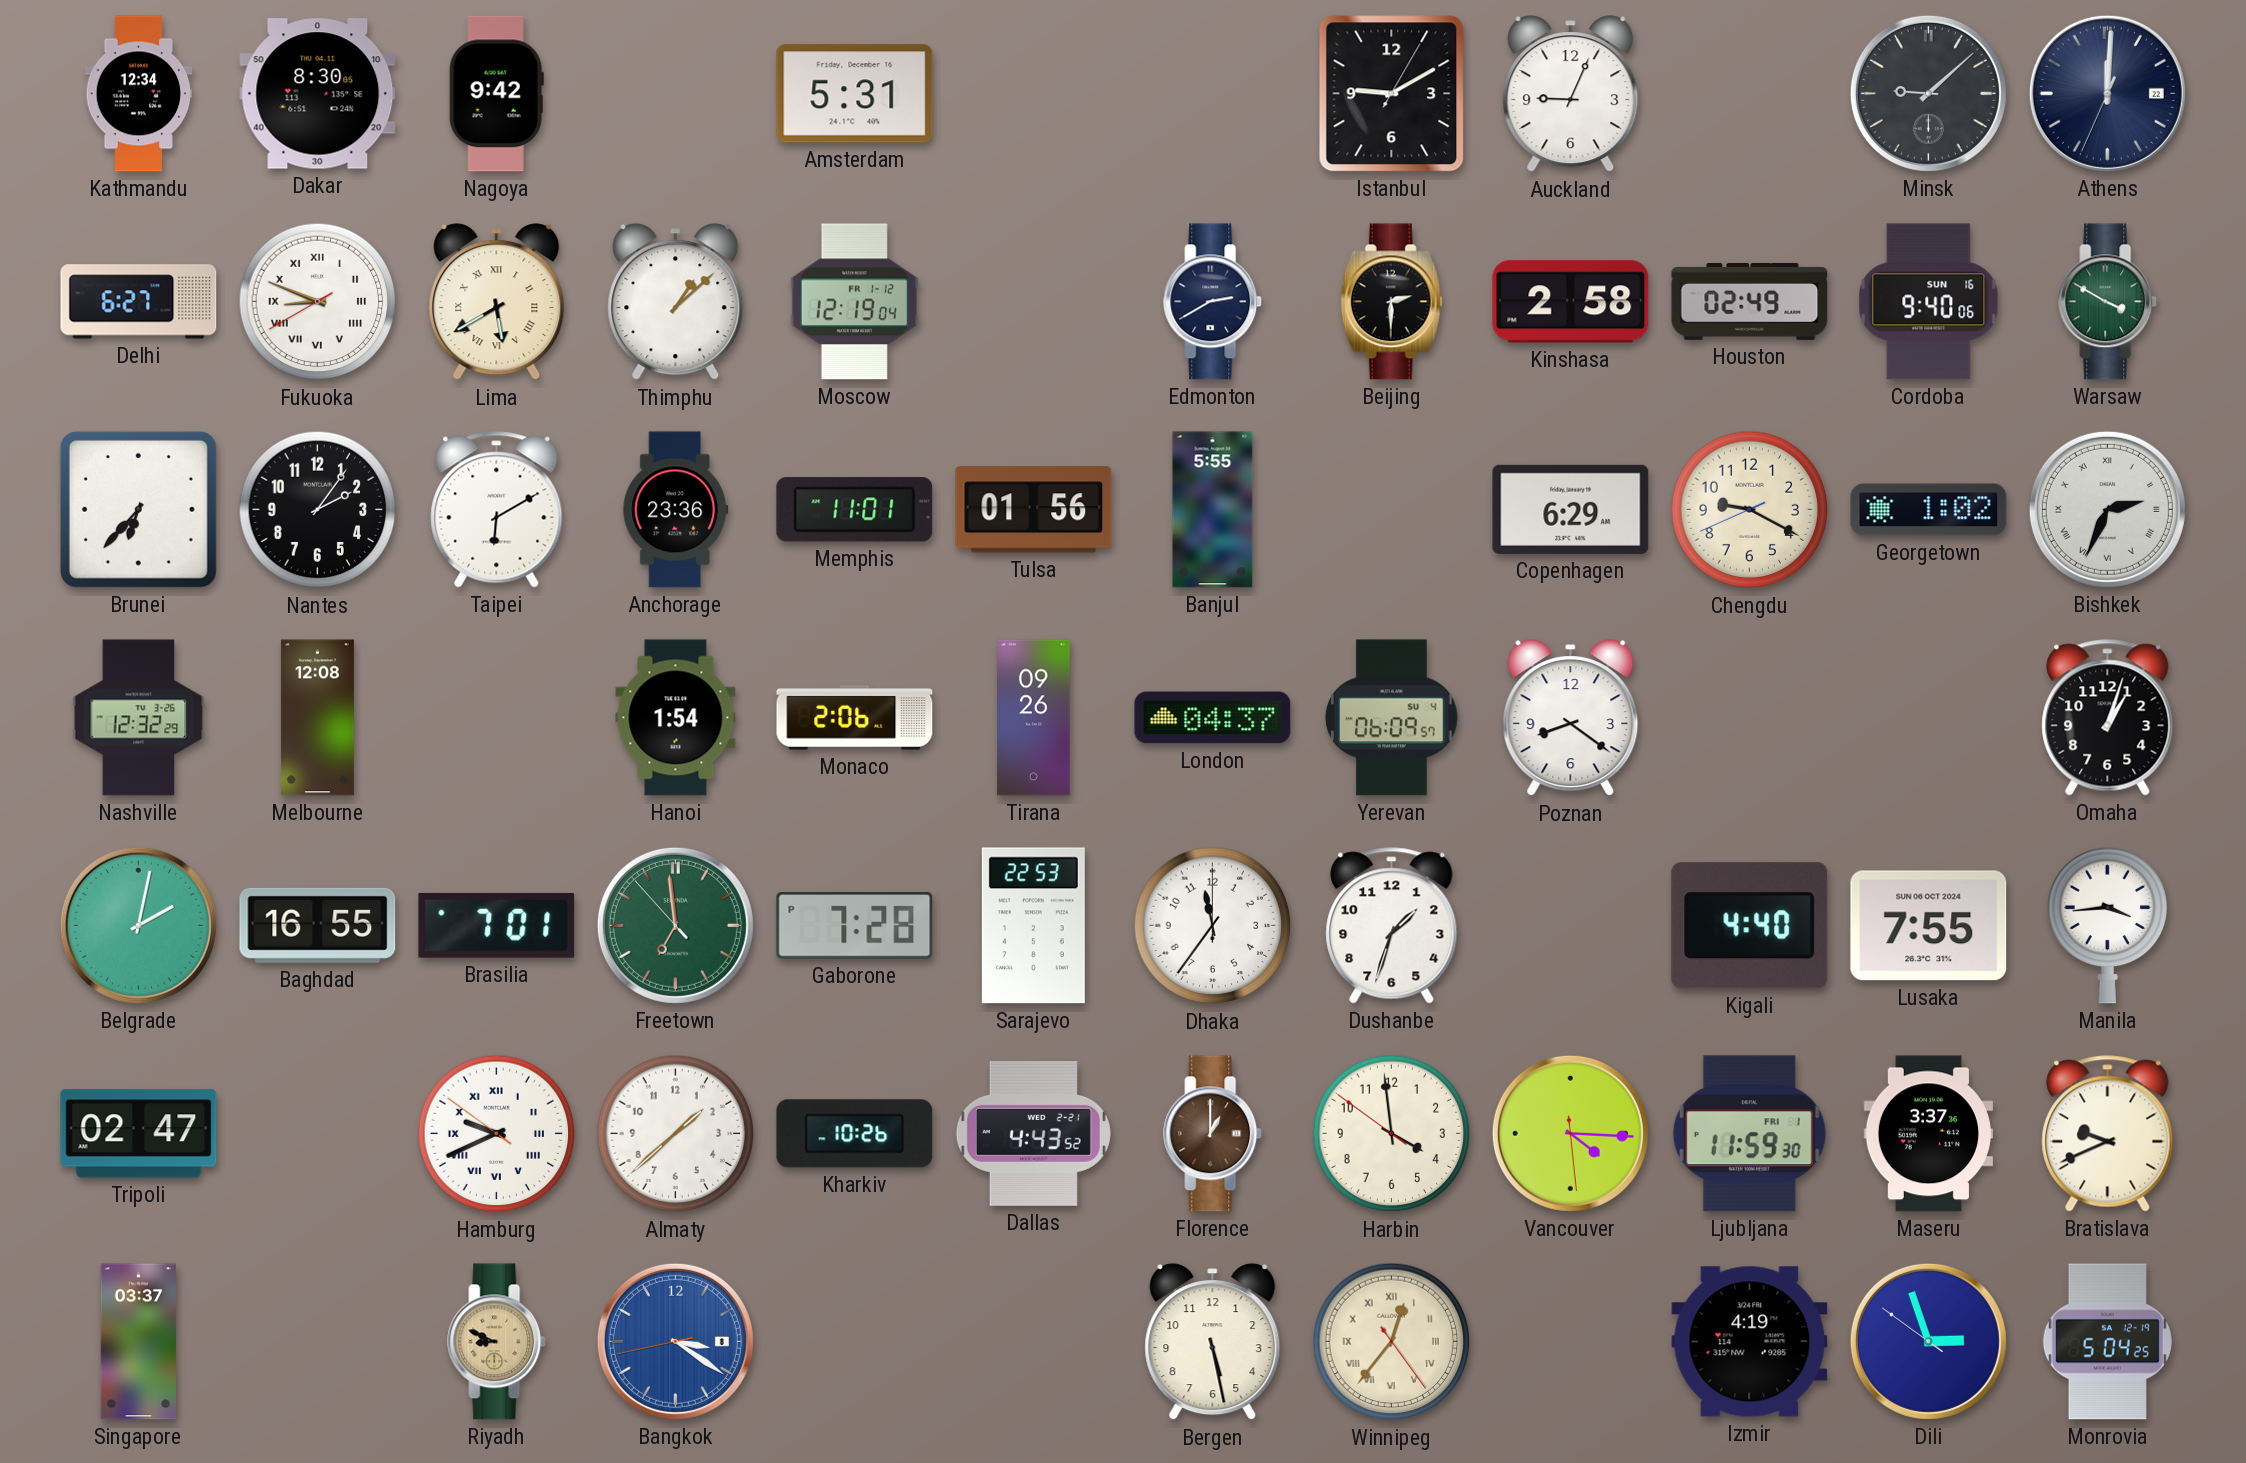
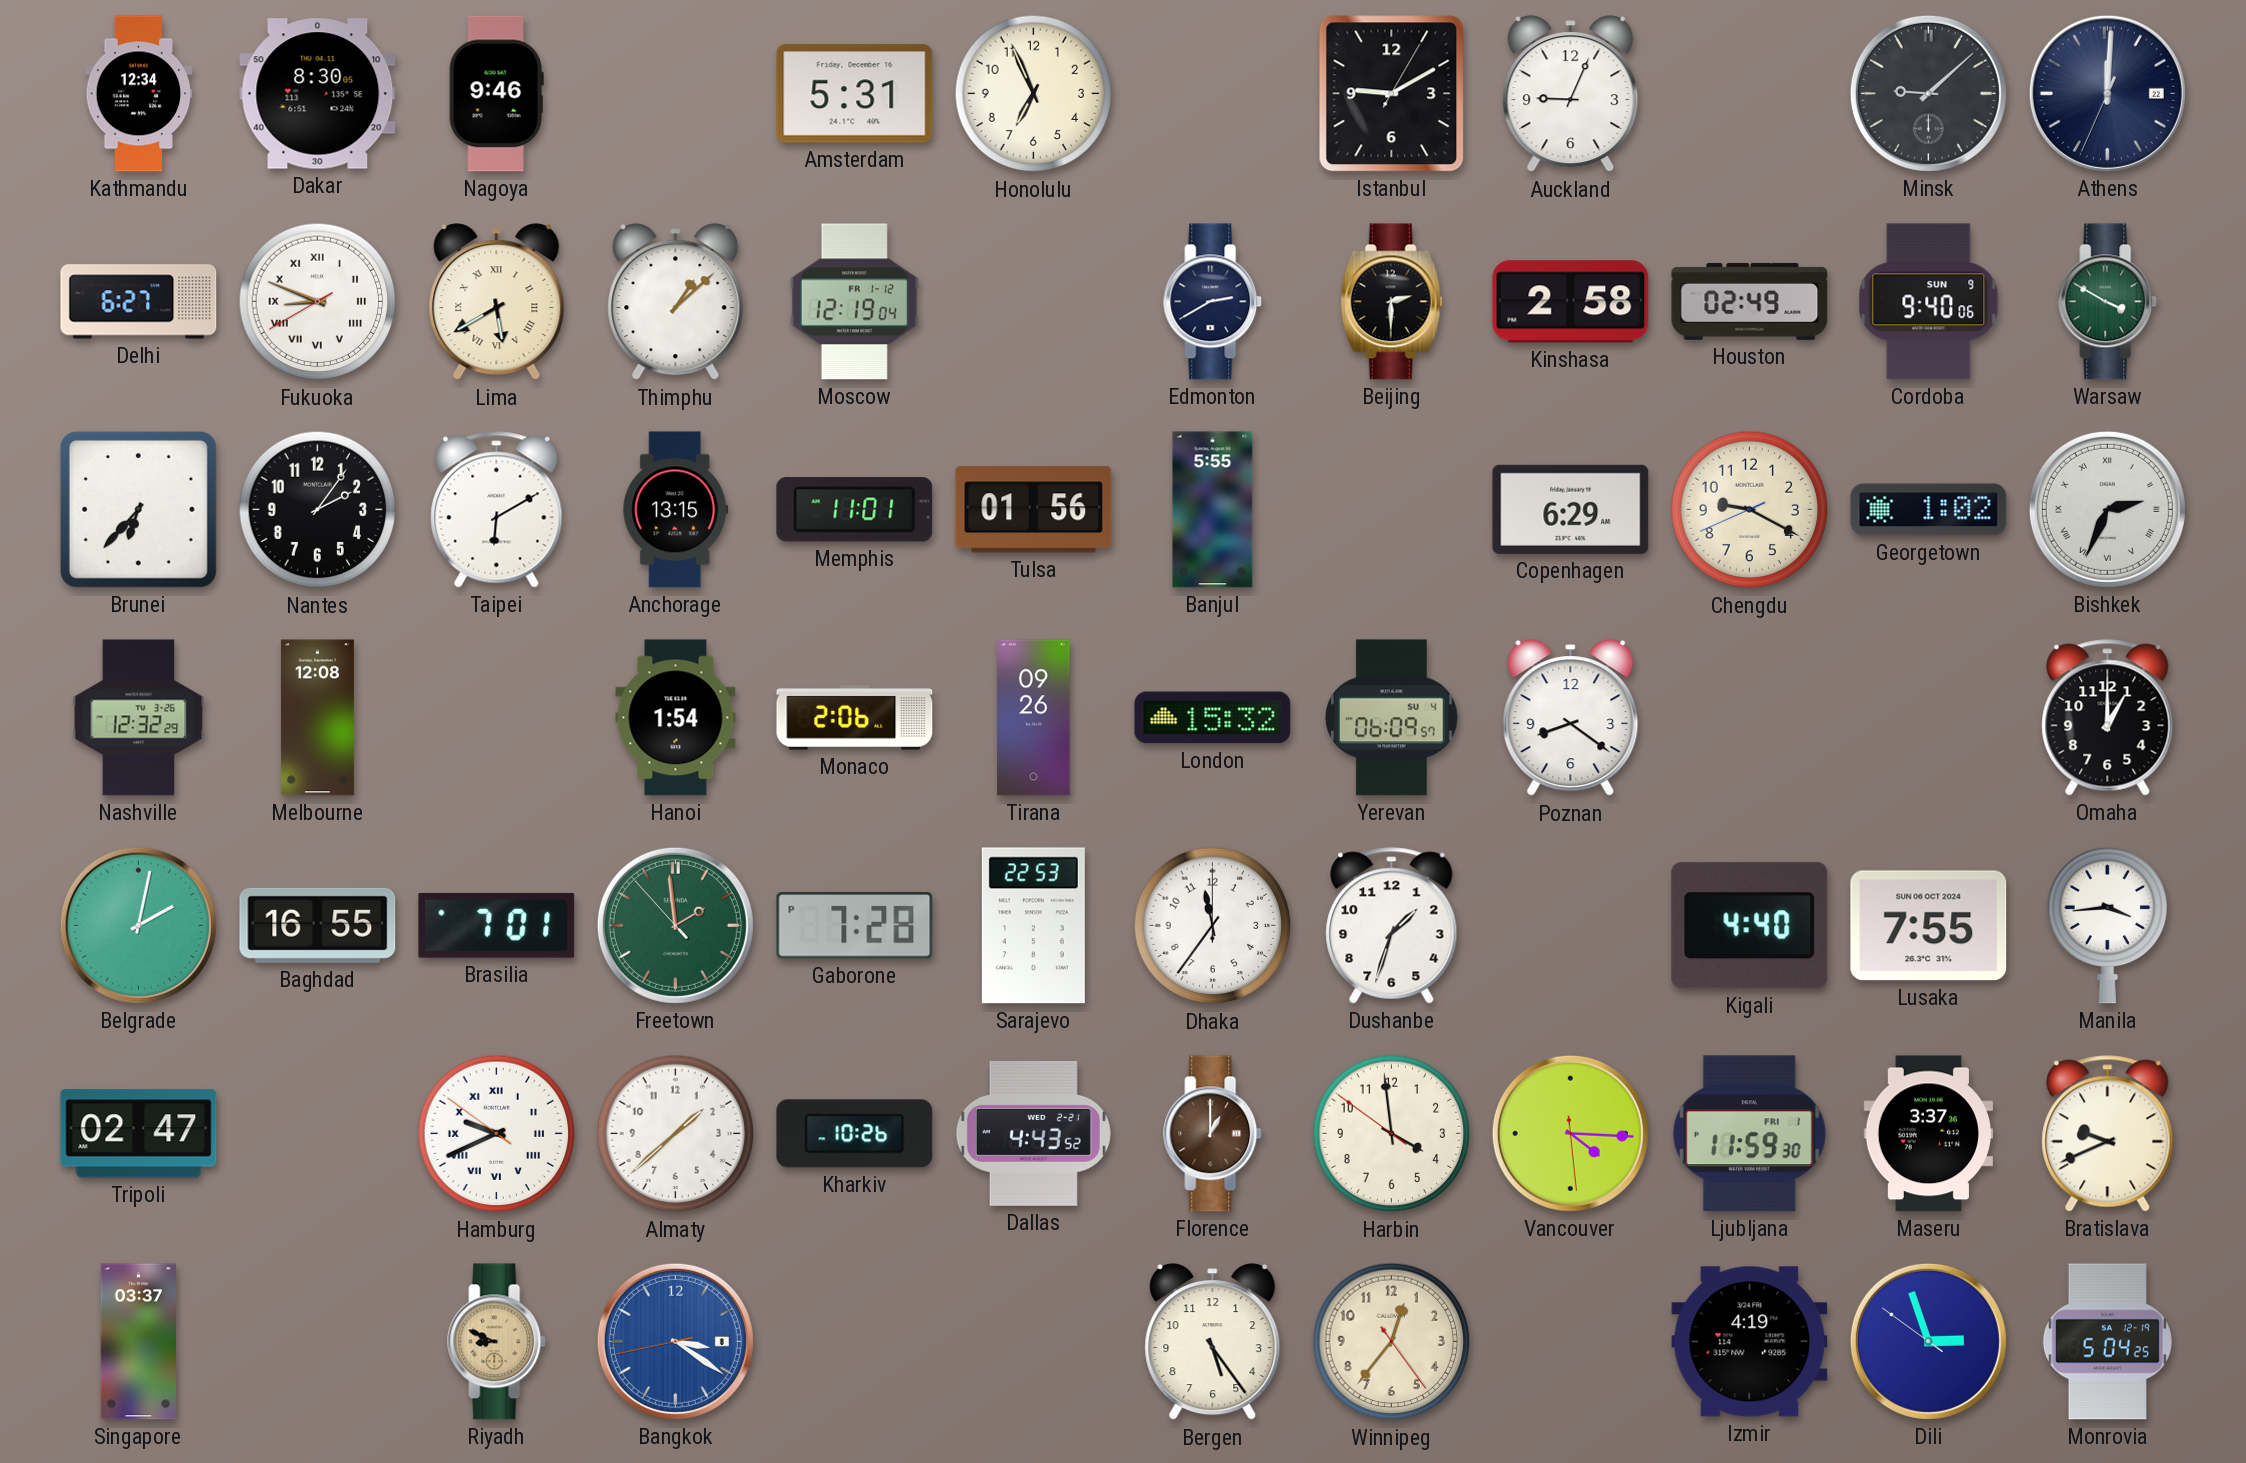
Nagoya: 9:42 -> 9:46
Honolulu: none -> 6:56
Cordoba date: SUN 16 -> SUN 9
Anchorage: 23:36 -> 13:15
London: 04:37 -> 15:32
Omaha: 1:03 -> 1:00
Freetown: 6:58 -> 1:58
Bergen: 5:28 -> 5:24
Winnipeg numerals: Roman -> Arabic
